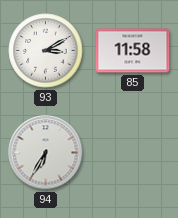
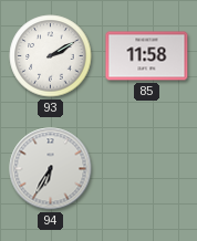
93: 3:10 -> 2:10
